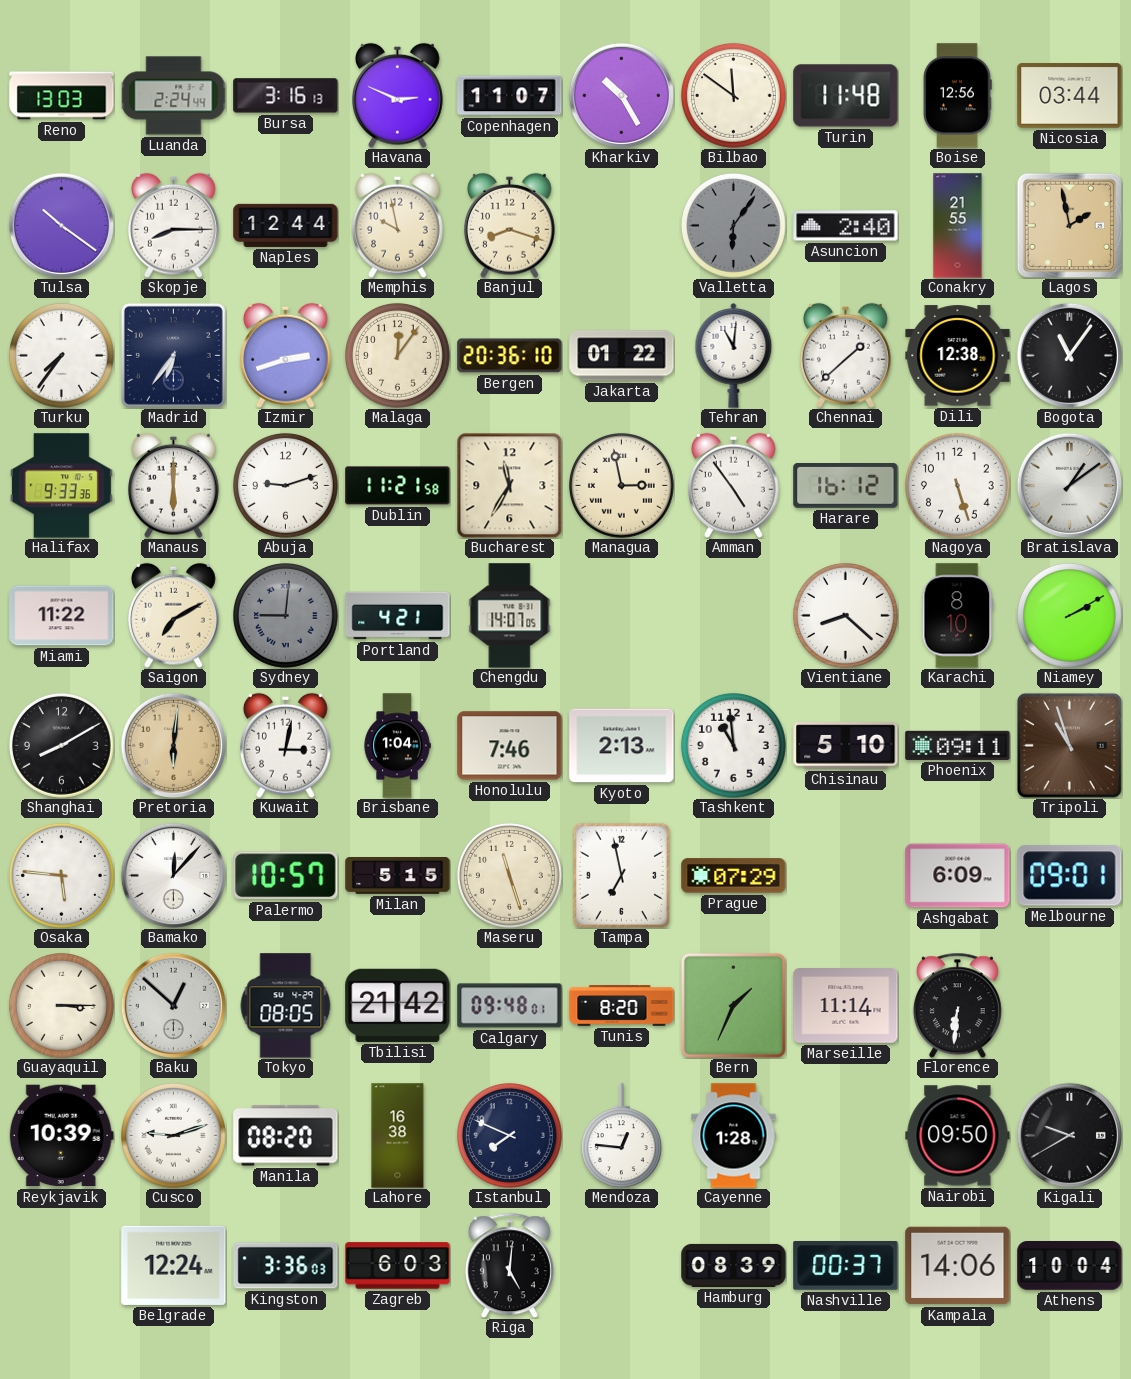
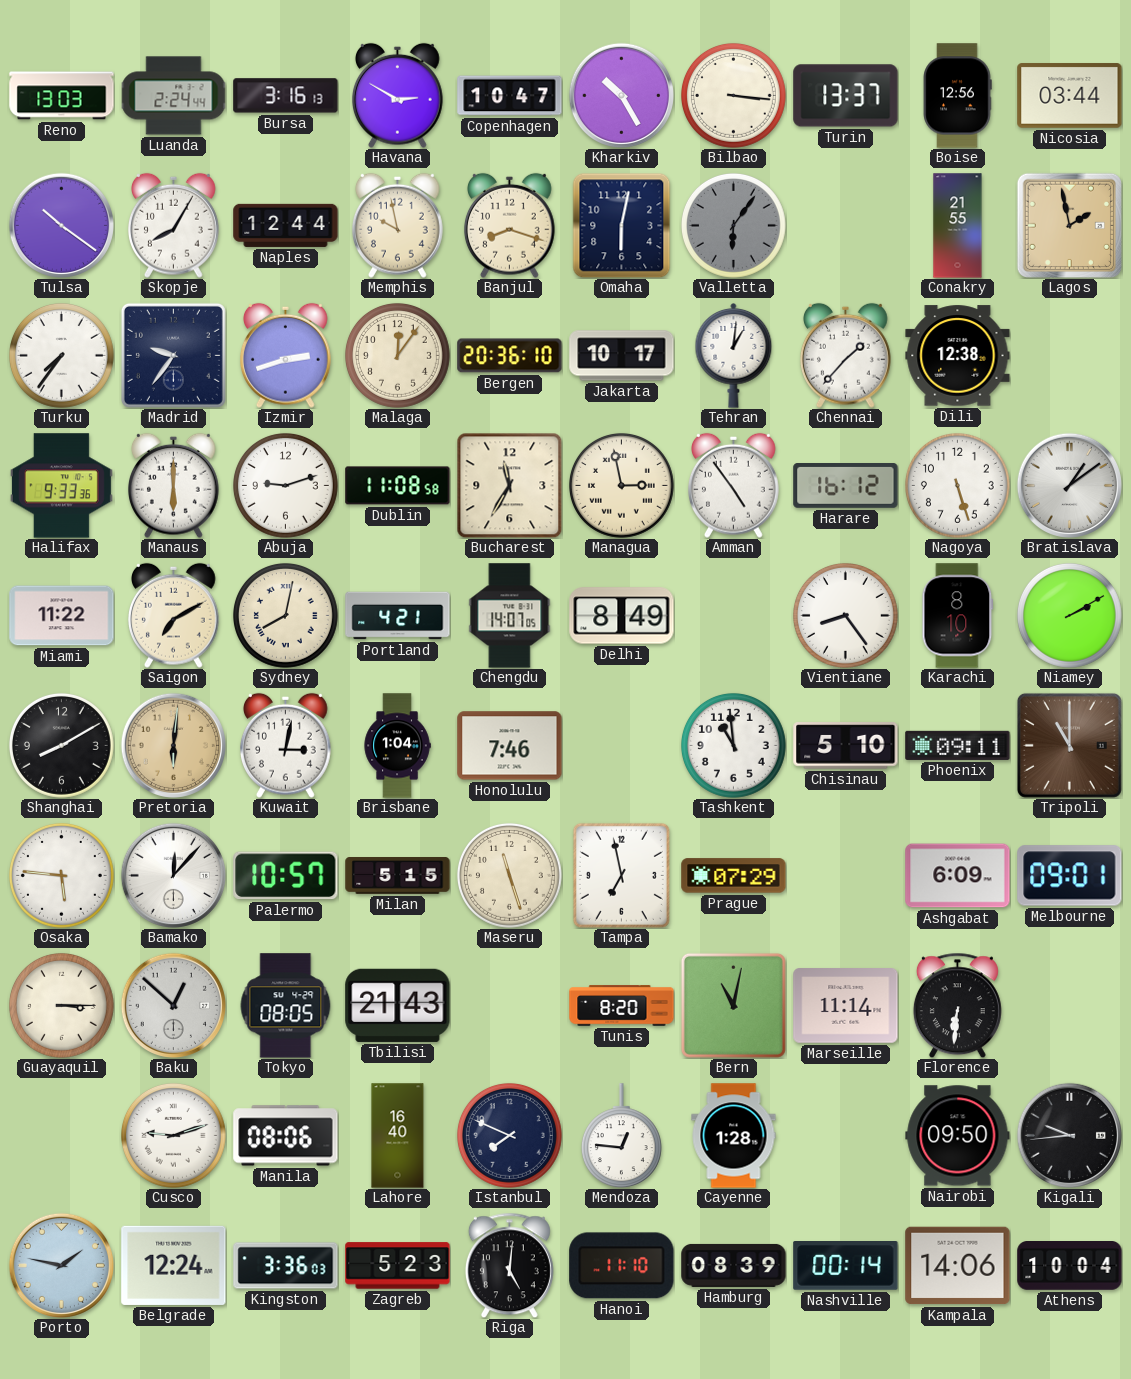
Havana: 2:49 -> 2:50
Copenhagen: 11:07 -> 10:47
Bilbao: 11:51 -> 3:16
Turin: 11:48 -> 13:37
Skopje: 8:15 -> 8:05
Omaha: none -> 6:02
Asuncion: 2:40 -> none
Madrid: 6:36 -> 9:36
Jakarta: 01:22 -> 10:17
Tehran: 11:01 -> 1:01
Chennai: 1:38 -> 1:37
Bogota: 11:06 -> none
Dublin: 11:21 -> 11:08
Sydney: 9:01 -> 8:02
Sydney dial: grey -> cream
Delhi: none -> 8:49
Vientiane: 8:22 -> 8:24
Kyoto: 2:13 -> none
Tripoli: 10:57 -> 11:00
Tbilisi: 21:42 -> 21:43
Calgary: 09:48 -> none
Bern: 1:34 -> 11:02
Reykjavik: 10:39 -> none
Manila: 08:20 -> 08:06
Lahore: 16:38 -> 16:40
Kigali: 9:40 -> 9:44
Porto: none -> 1:47
Zagreb: 6:03 -> 5:23
Hanoi: none -> 11:10
Nashville: 00:37 -> 00:14
